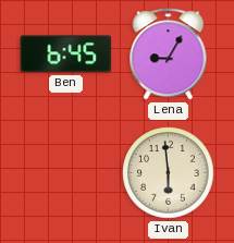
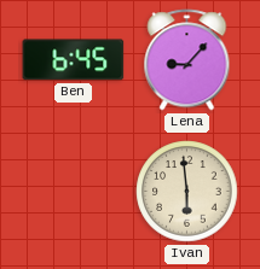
Lena: 9:05 -> 9:07
